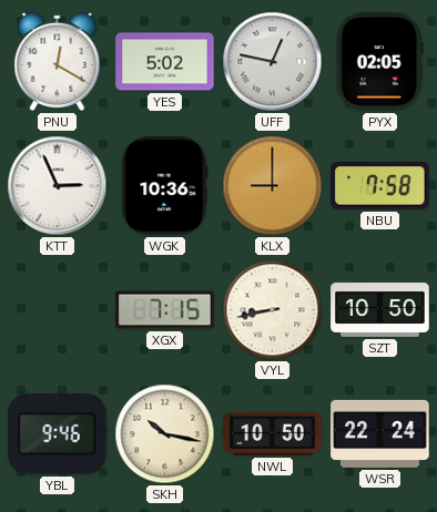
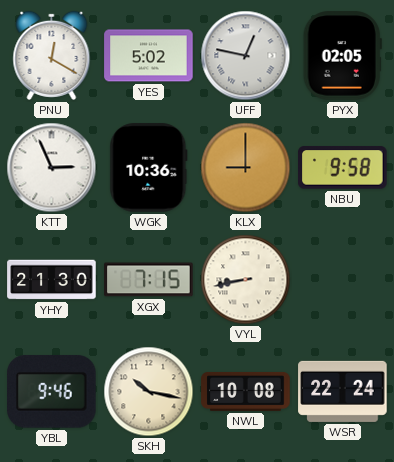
NBU: 7:58 -> 9:58
YHY: none -> 21:30
SZT: 10:50 -> none
NWL: 10:50 -> 10:08
